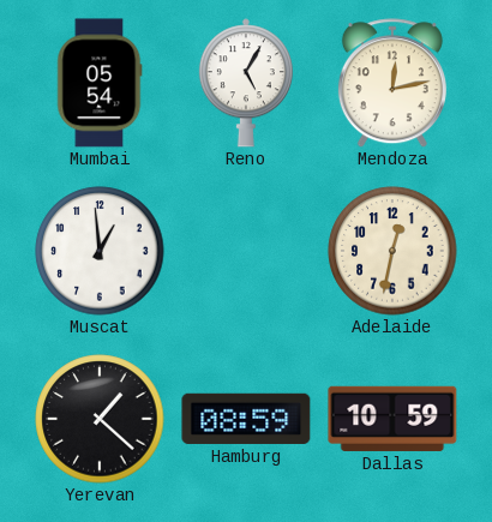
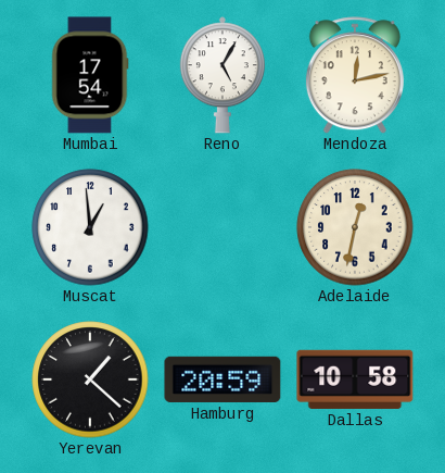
Mumbai: 05:54 -> 17:54
Hamburg: 08:59 -> 20:59
Dallas: 10:59 -> 10:58
